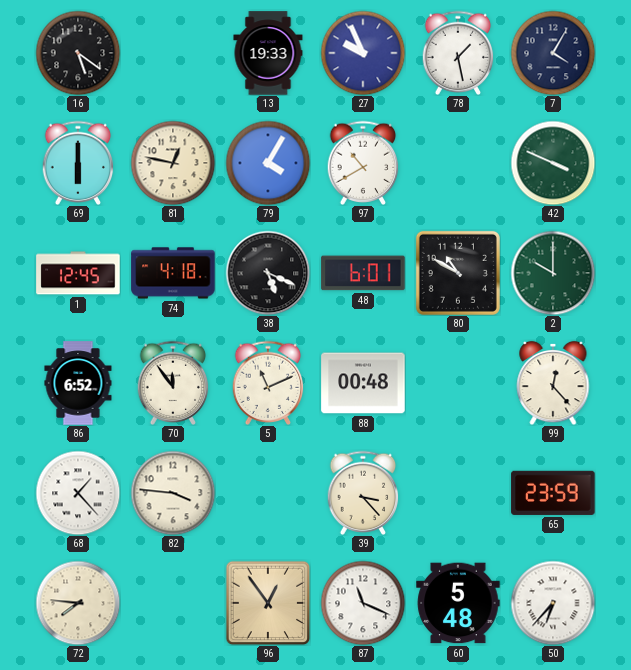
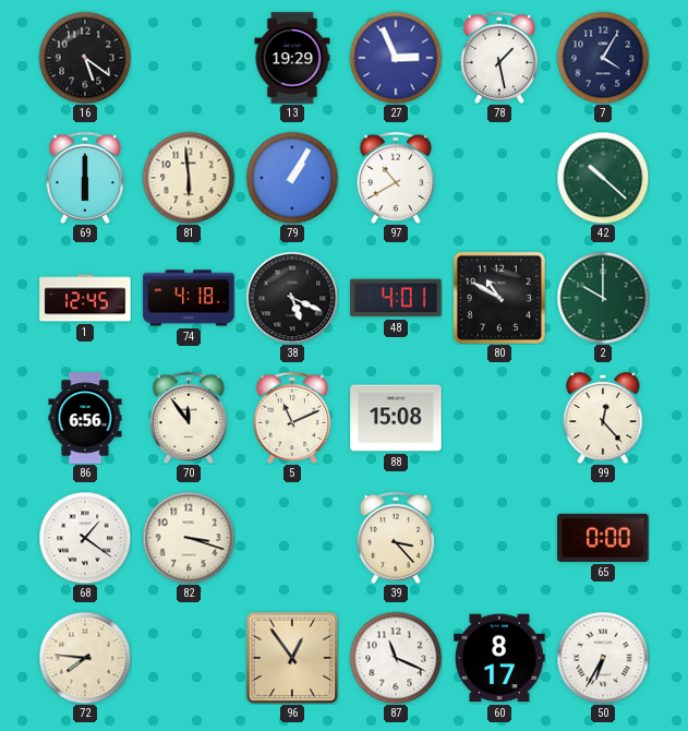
13: 19:33 -> 19:29
27: 9:56 -> 2:56
81: 12:47 -> 5:59
79: 4:05 -> 1:05
42: 3:49 -> 10:22
48: 6:01 -> 4:01
86: 6:52 -> 6:56
88: 00:48 -> 15:08
68: 1:23 -> 1:21
82: 3:46 -> 3:18
65: 23:59 -> 0:00
60: 5:48 -> 8:17
50: 6:37 -> 6:35
